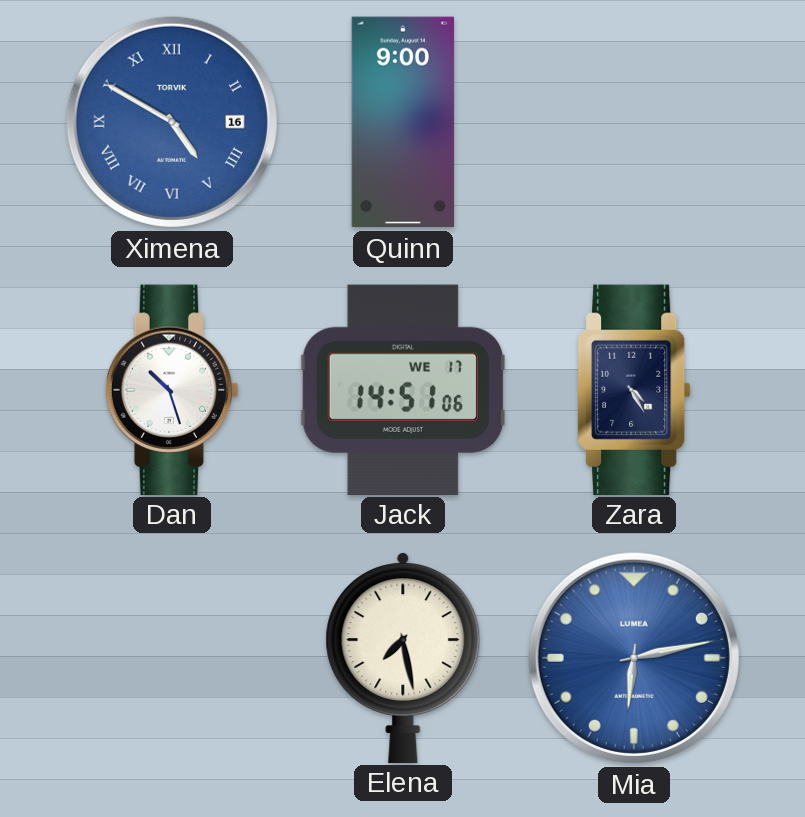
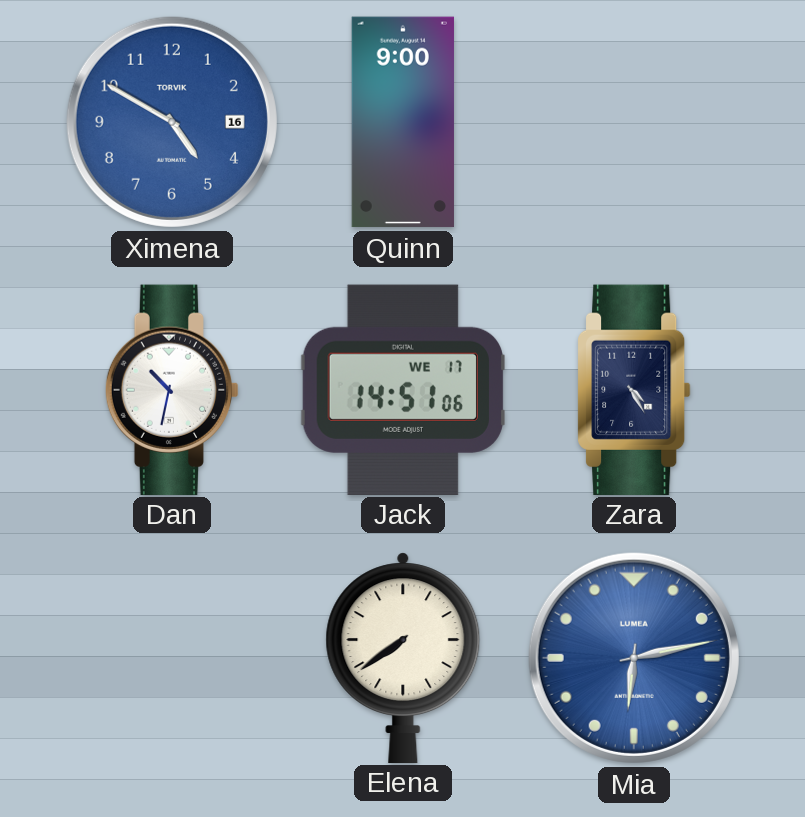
Ximena numerals: Roman -> Arabic
Dan: 10:27 -> 10:32
Elena: 7:28 -> 7:39
